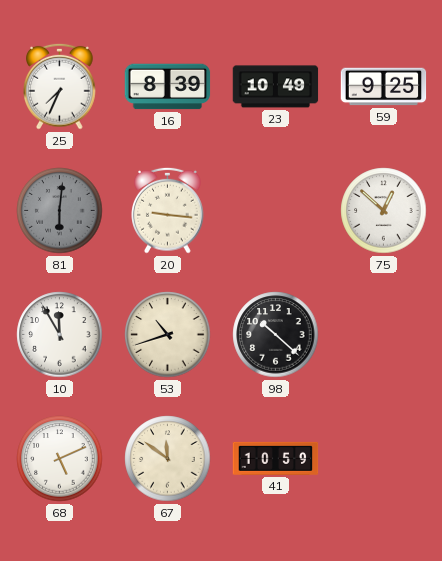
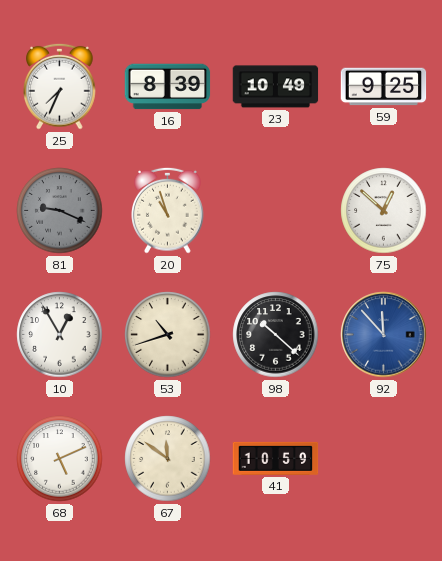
81: 6:01 -> 9:19
20: 9:16 -> 10:57
10: 11:55 -> 12:55
92: none -> 11:53
